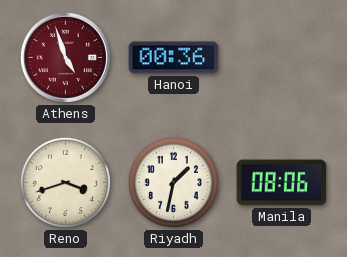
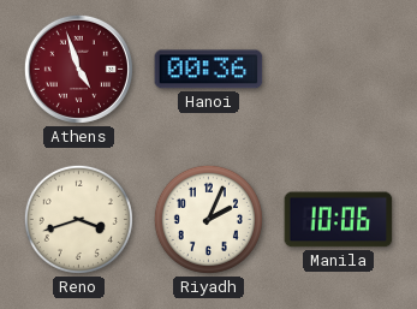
Riyadh: 1:32 -> 2:04
Manila: 08:06 -> 10:06
